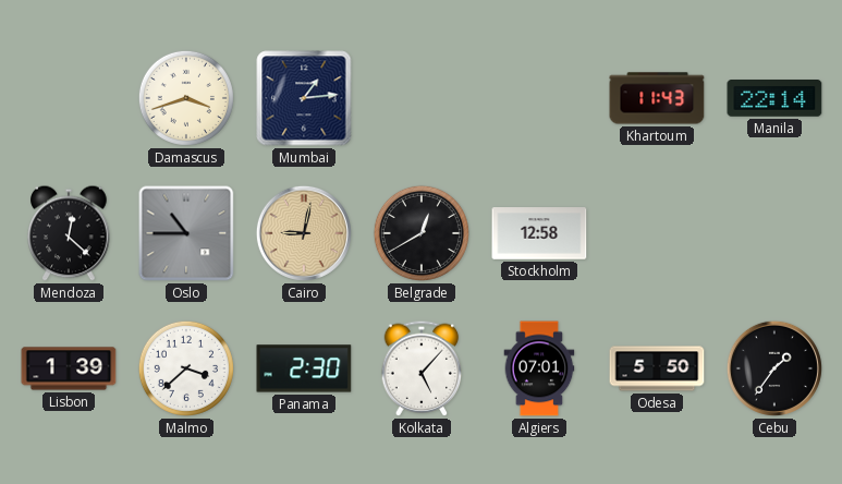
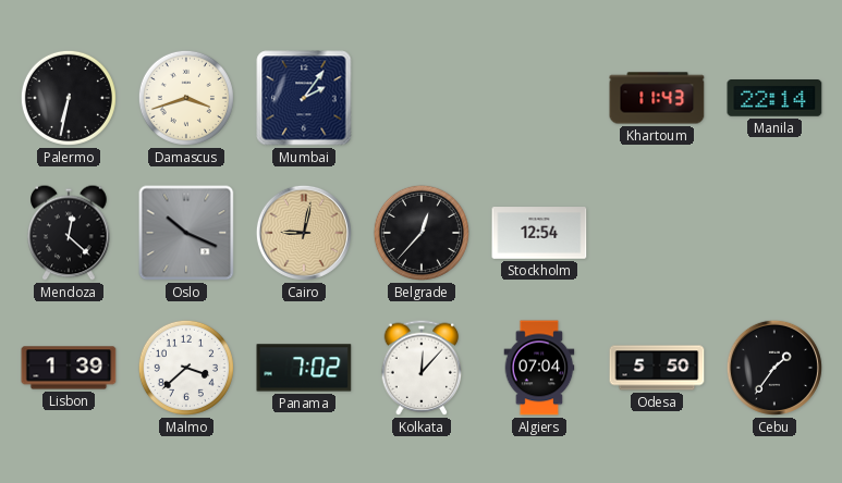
Palermo: none -> 6:32
Mumbai: 1:14 -> 2:06
Oslo: 10:45 -> 10:19
Belgrade: 12:40 -> 12:37
Stockholm: 12:58 -> 12:54
Panama: 2:30 -> 7:02
Kolkata: 5:07 -> 12:07
Algiers: 07:01 -> 07:04
